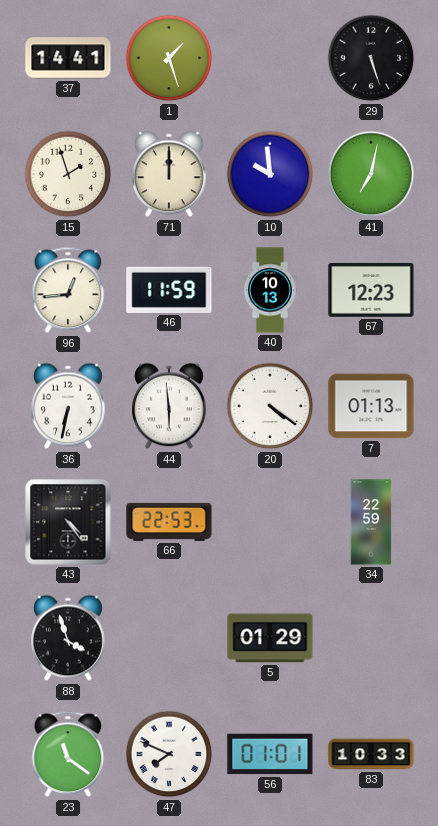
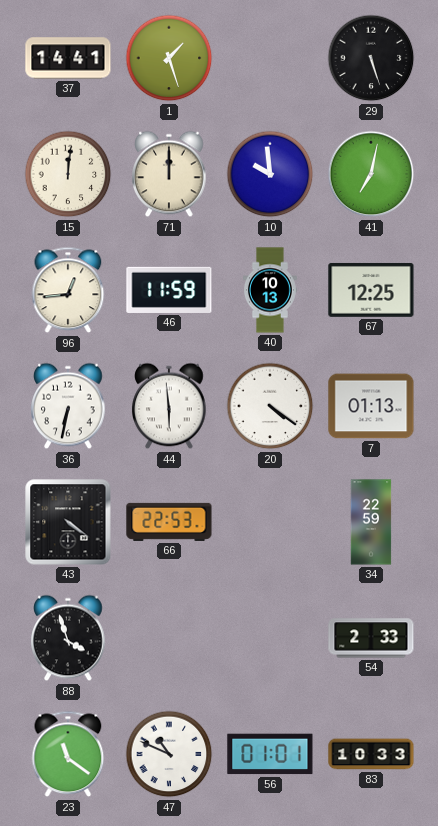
15: 1:57 -> 12:01
67: 12:23 -> 12:25
43: 4:24 -> 4:21
5: 01:29 -> none
54: none -> 2:33
47: 7:49 -> 10:49
